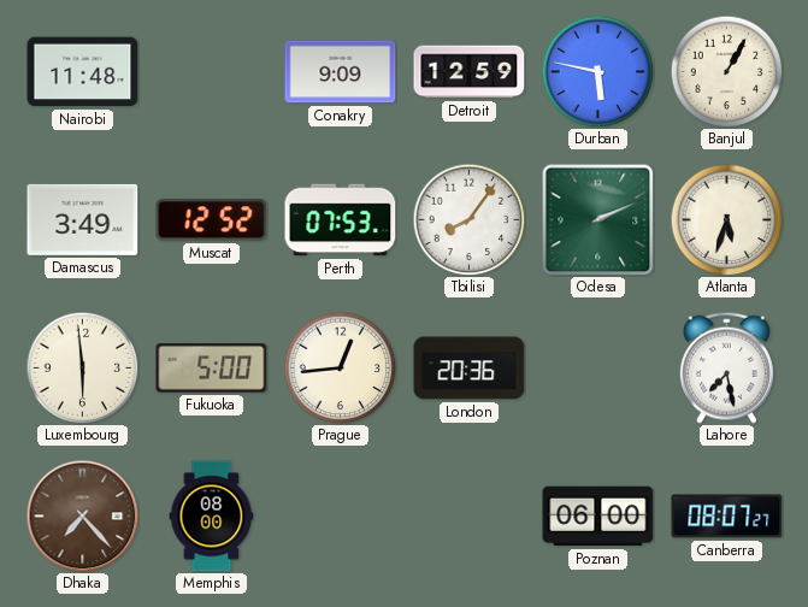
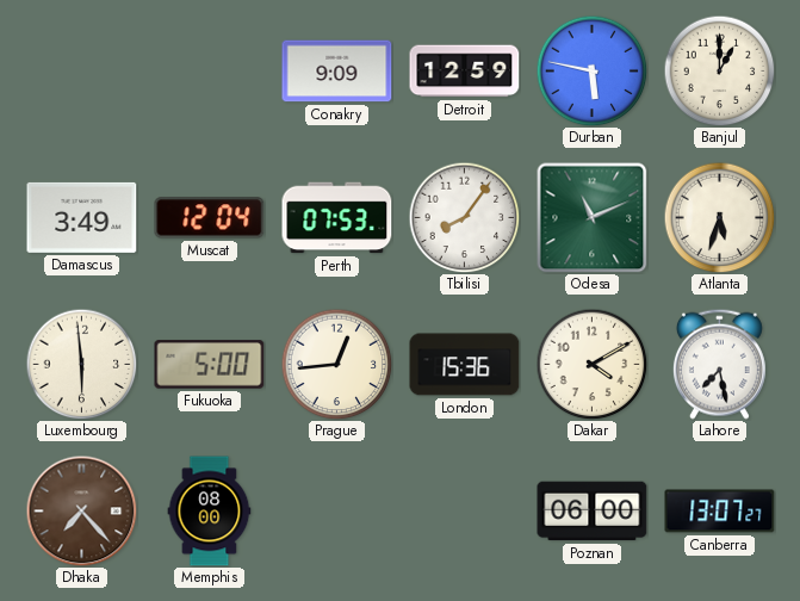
Nairobi: 11:48 -> none
Banjul: 1:05 -> 1:00
Muscat: 12:52 -> 12:04
Odesa: 2:11 -> 11:11
London: 20:36 -> 15:36
Dakar: none -> 4:10
Canberra: 08:07 -> 13:07
